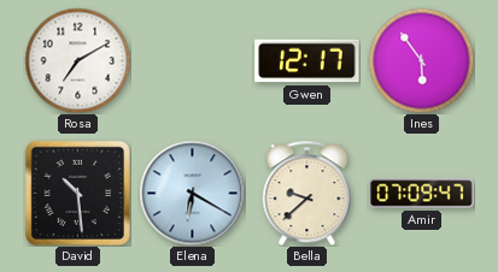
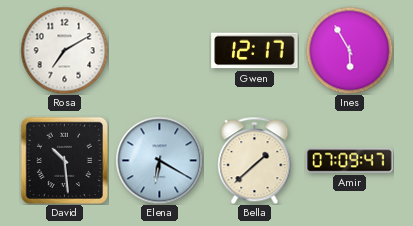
Ines: 5:54 -> 5:55
Bella: 9:38 -> 1:38
